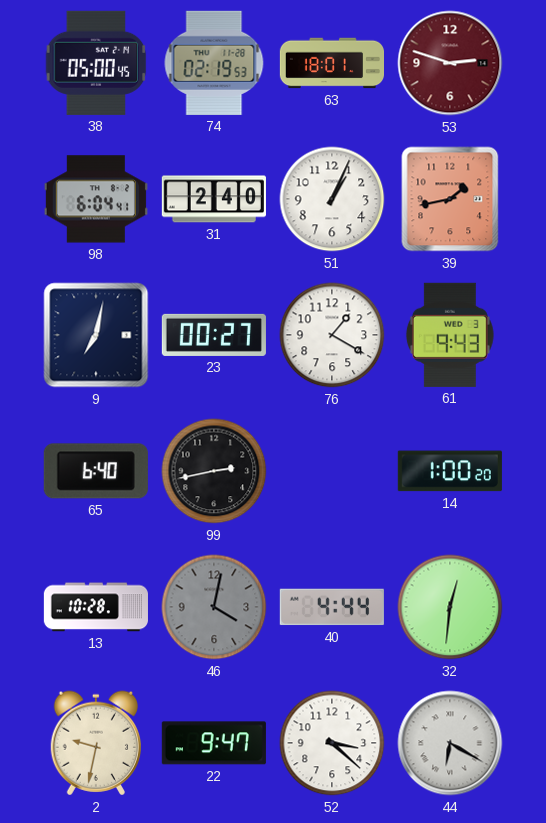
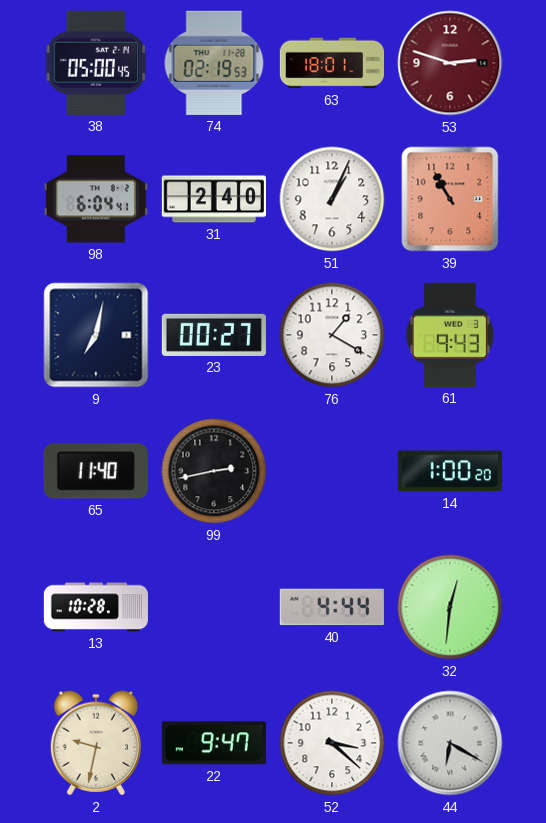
39: 1:43 -> 10:55
65: 6:40 -> 11:40
46: 4:02 -> none
